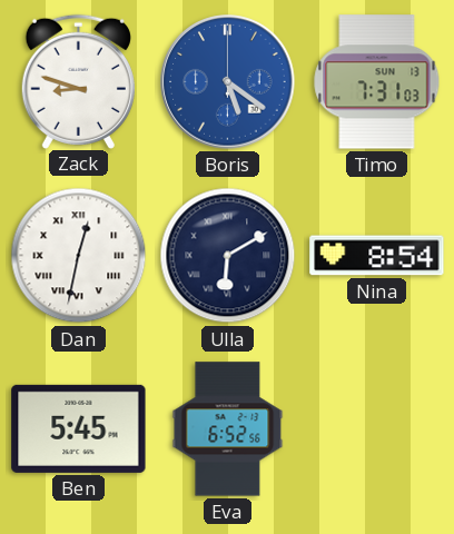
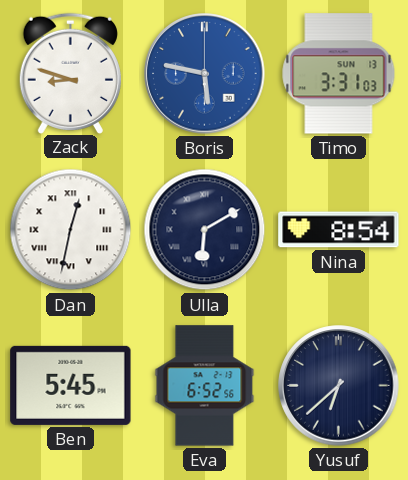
Boris: 5:21 -> 5:47
Timo: 7:31 -> 3:31
Yusuf: none -> 6:38
